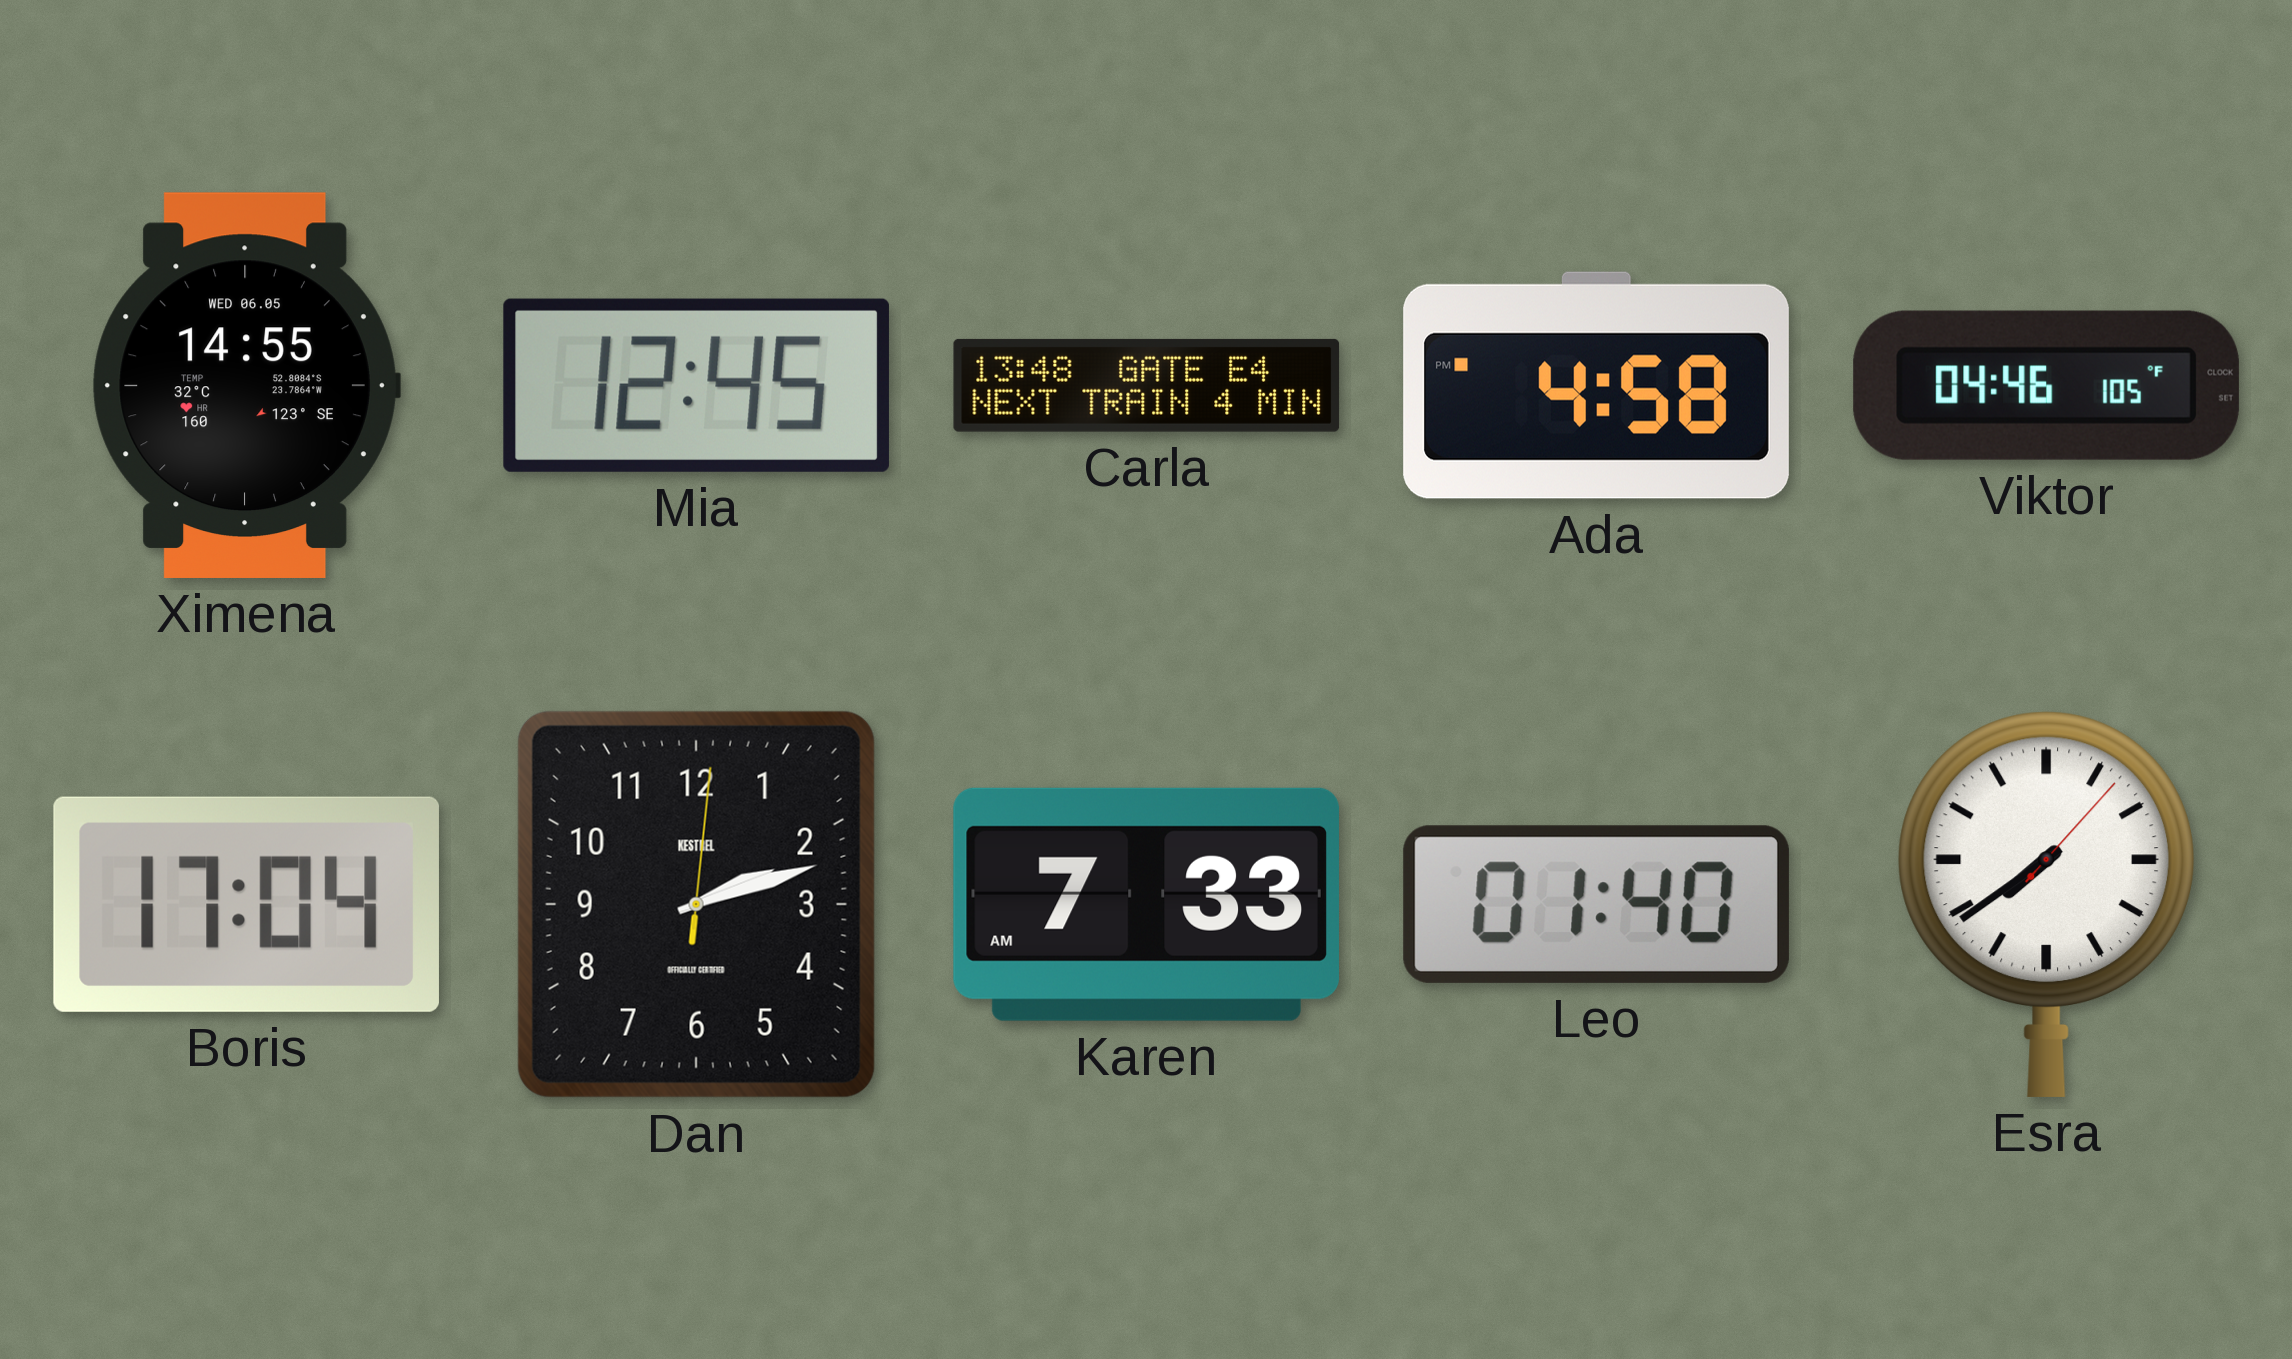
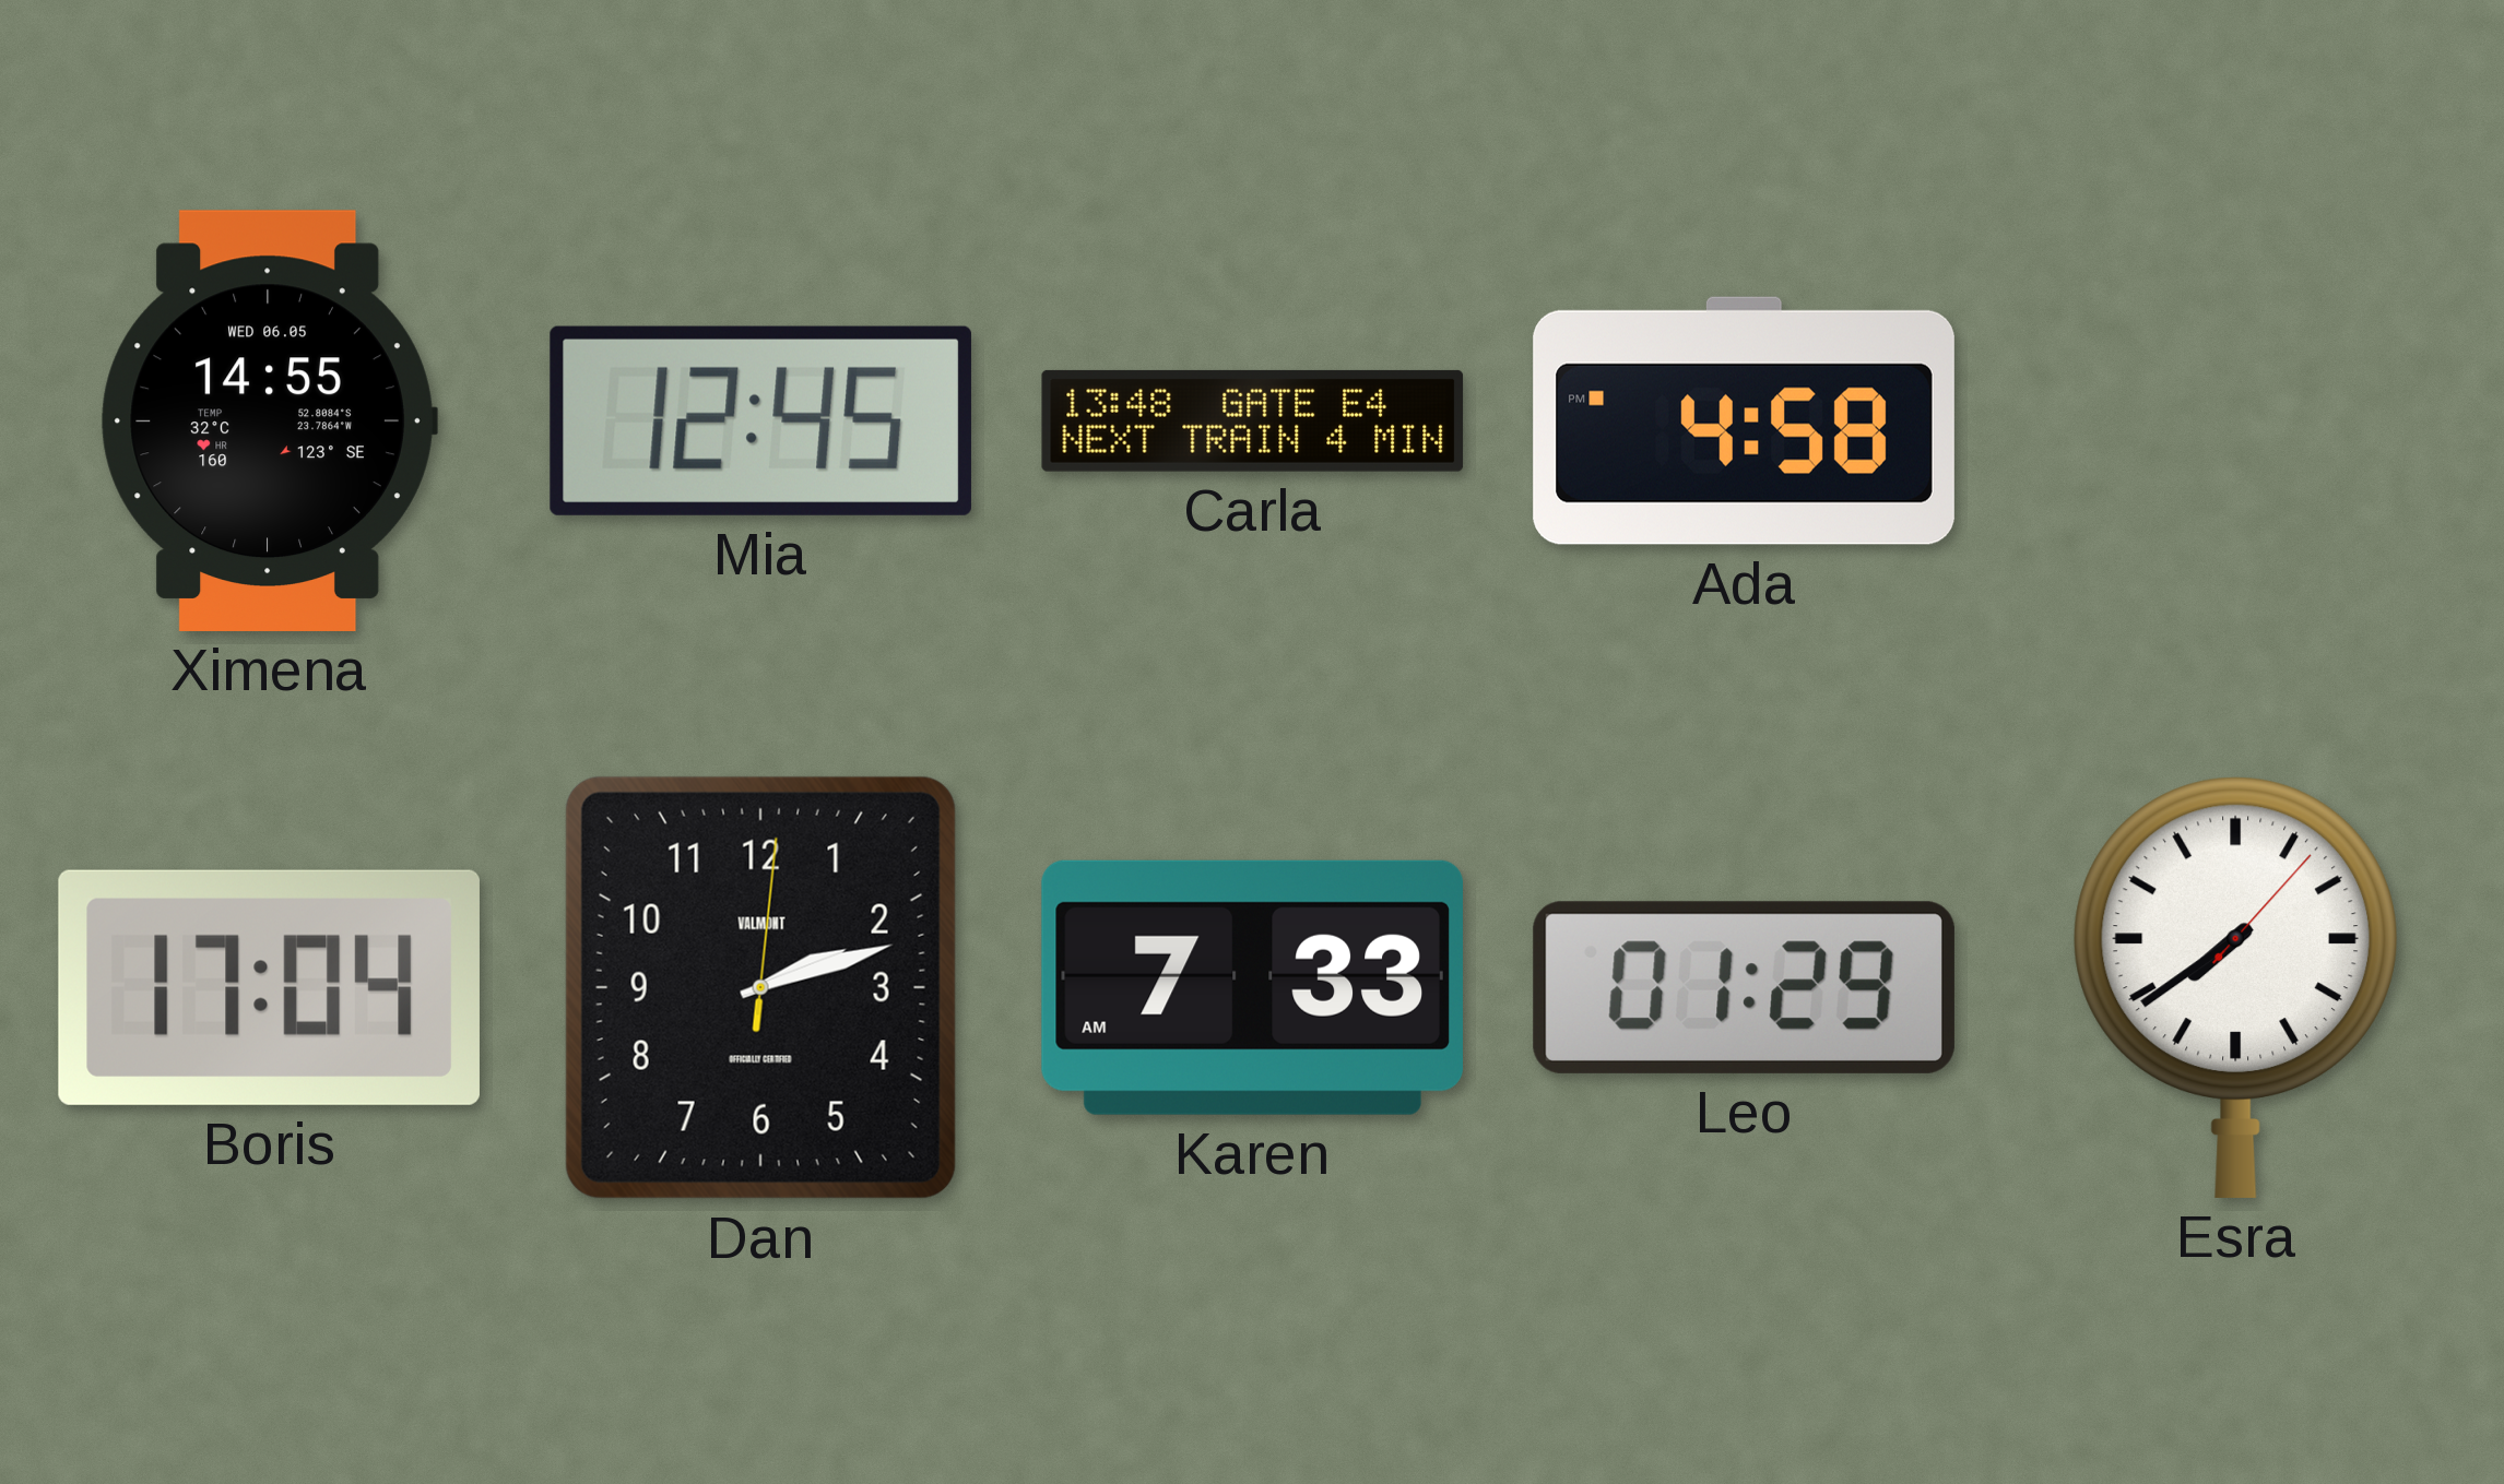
Viktor: 04:46 -> none
Dan brand: KESTREL -> VALMONT
Leo: 01:40 -> 01:29
